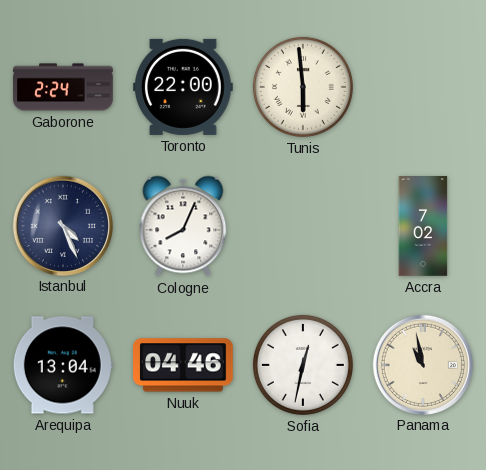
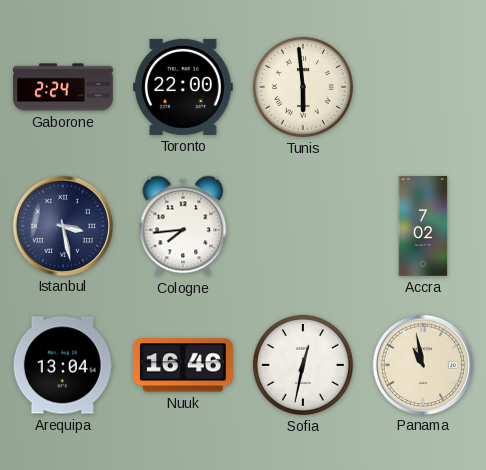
Istanbul: 4:26 -> 3:28
Cologne: 8:04 -> 7:44
Nuuk: 04:46 -> 16:46
